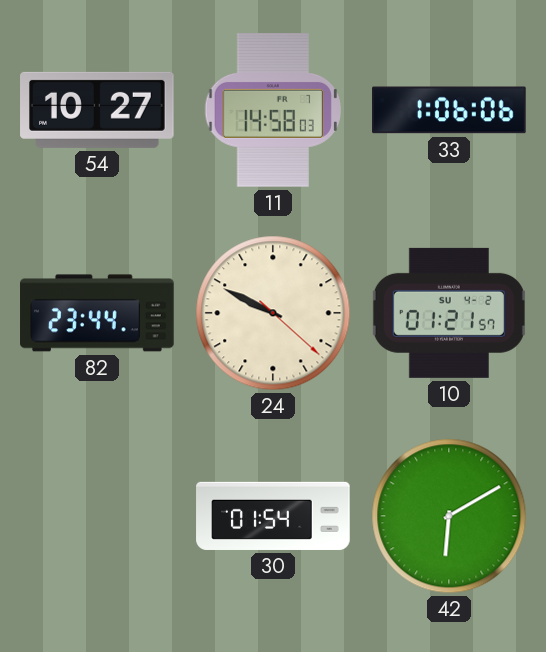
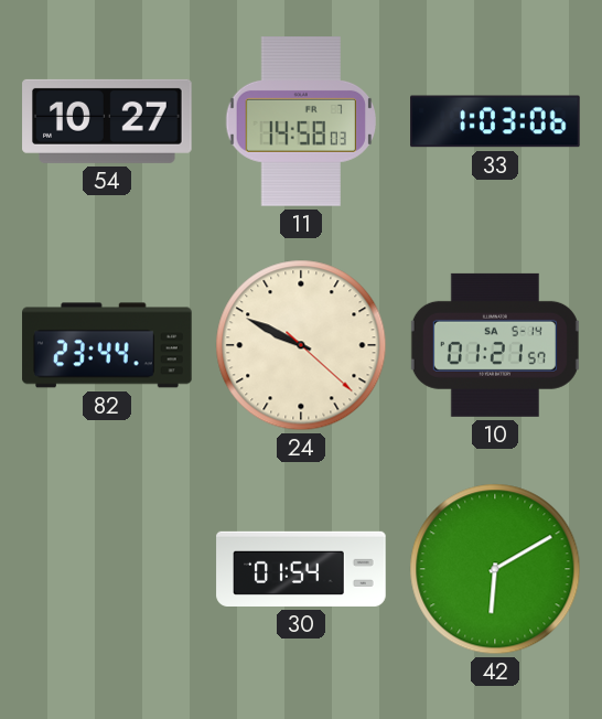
33: 1:06 -> 1:03
10 date: SU 4-2 -> SA 5-14
